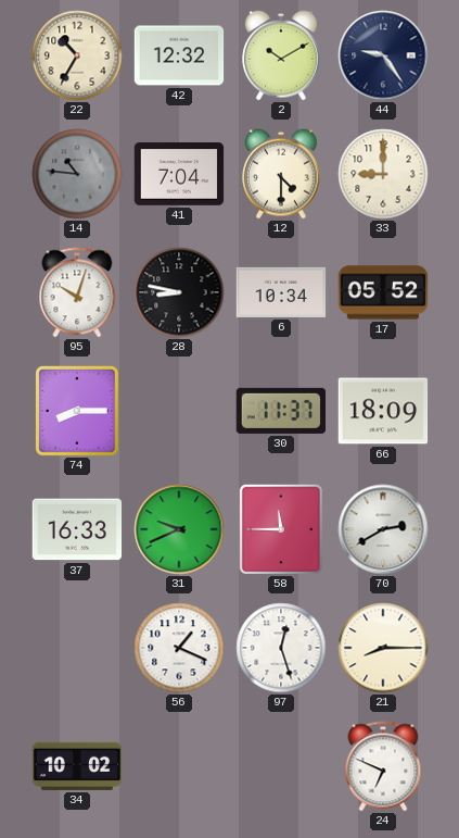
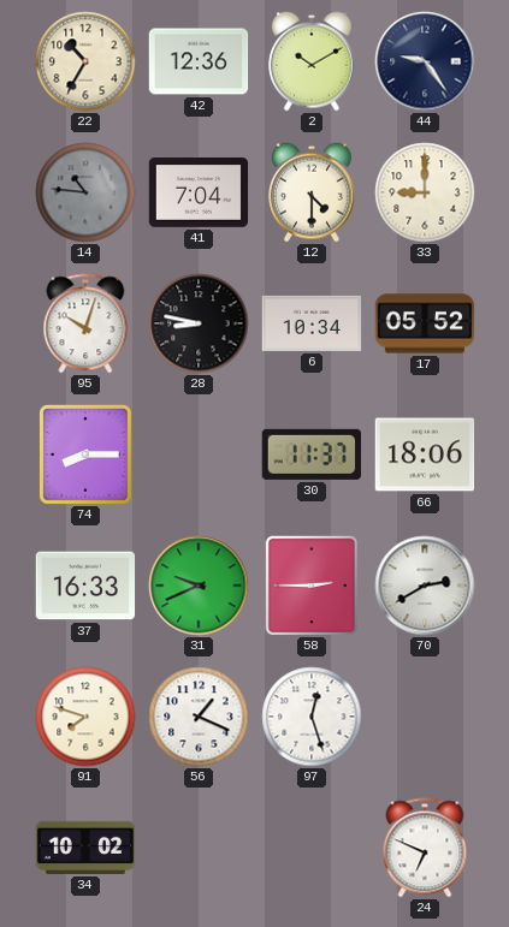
42: 12:32 -> 12:36
66: 18:09 -> 18:06
58: 11:45 -> 2:45
91: none -> 7:48
21: 8:15 -> none
